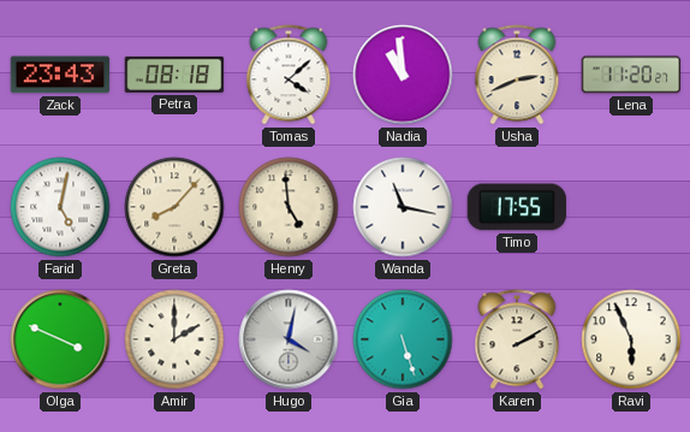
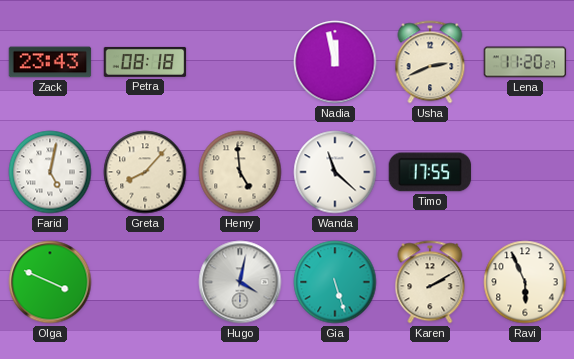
Tomas: 4:08 -> none
Nadia: 10:59 -> 11:58
Wanda: 11:17 -> 11:22
Amir: 2:00 -> none
